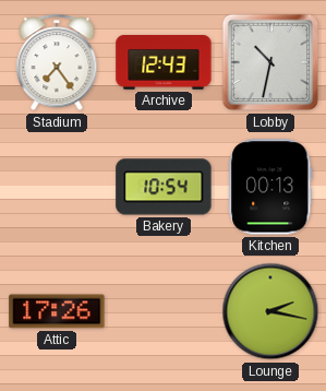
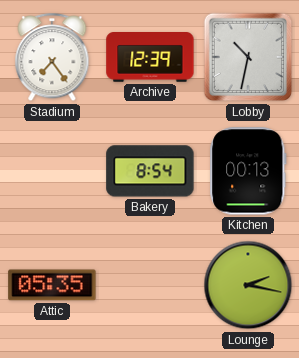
Archive: 12:43 -> 12:39
Bakery: 10:54 -> 8:54
Attic: 17:26 -> 05:35
